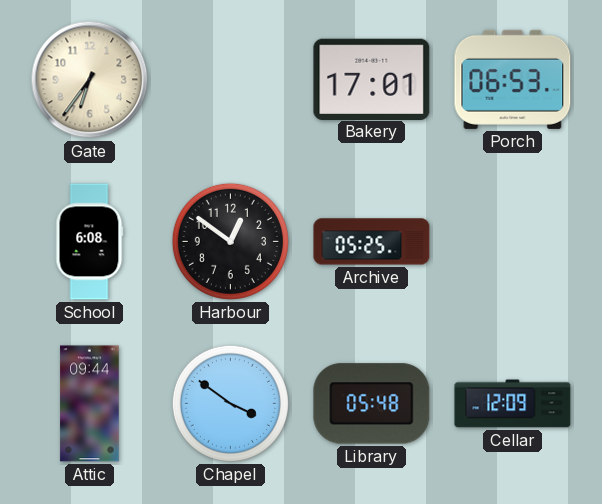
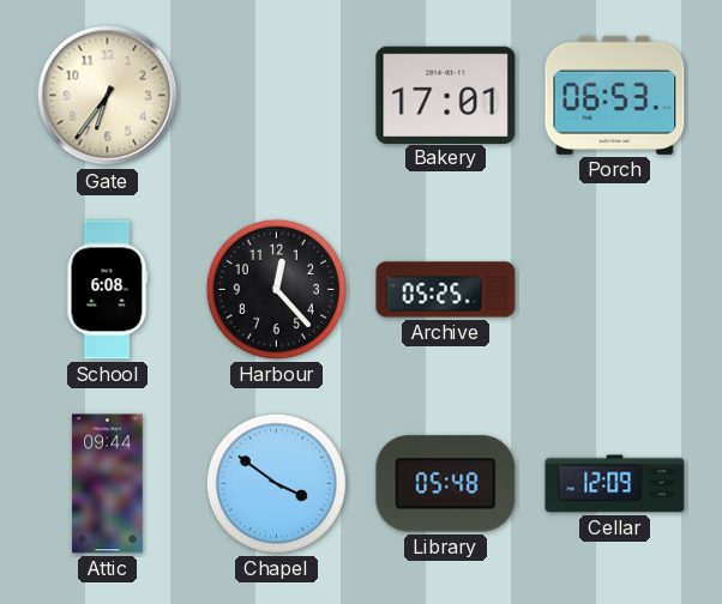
Harbour: 12:51 -> 12:23
